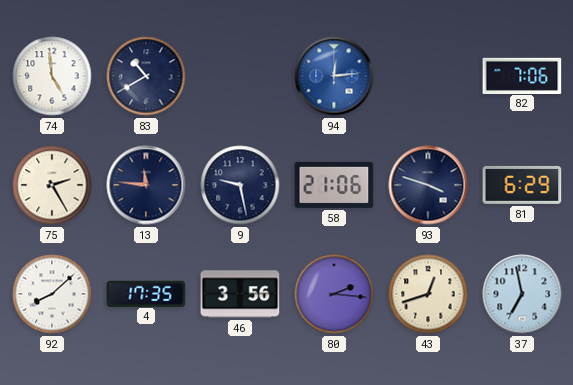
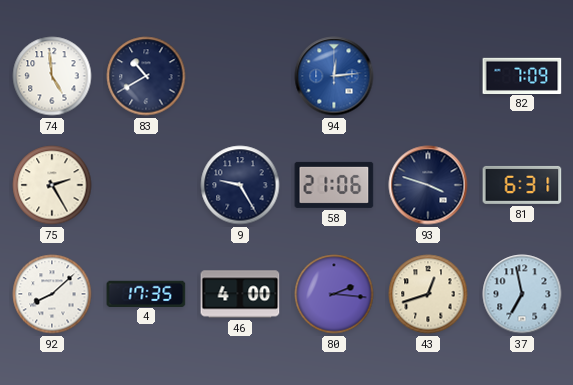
82: 7:06 -> 7:09
13: 11:46 -> none
9: 9:28 -> 9:25
81: 6:29 -> 6:31
46: 3:56 -> 4:00
